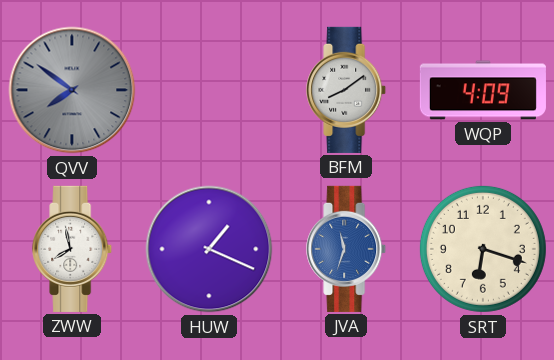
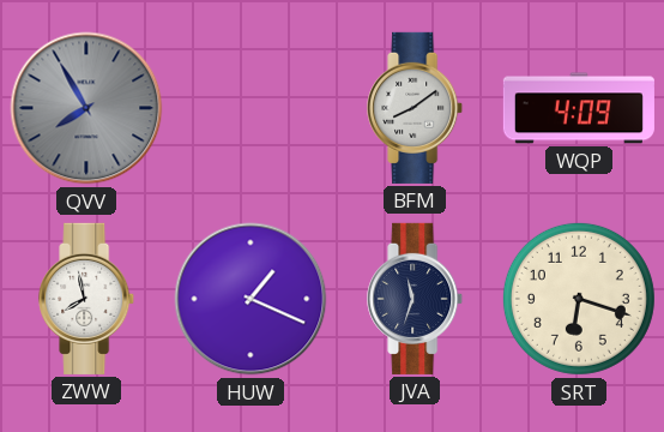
QVV: 7:51 -> 7:55
JVA dial: blue -> navy
